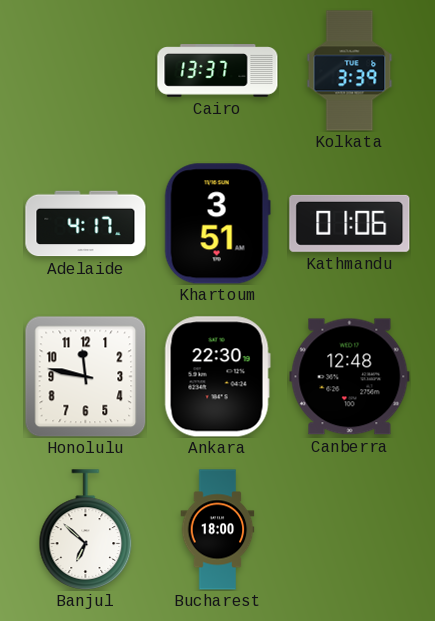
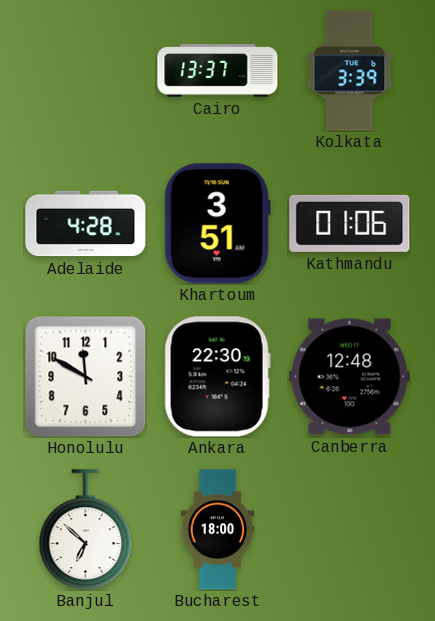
Adelaide: 4:17 -> 4:28
Honolulu: 11:47 -> 11:50
